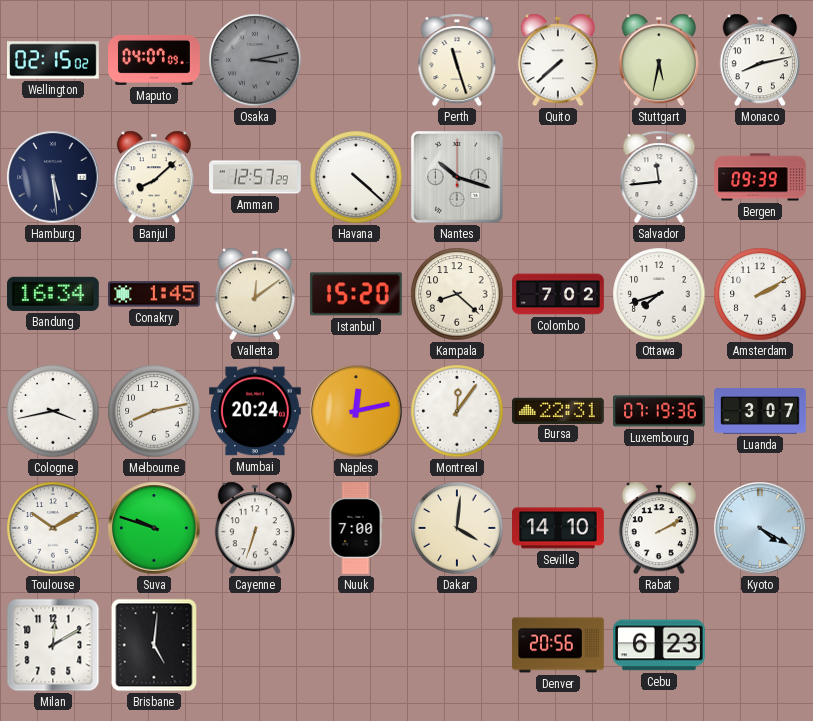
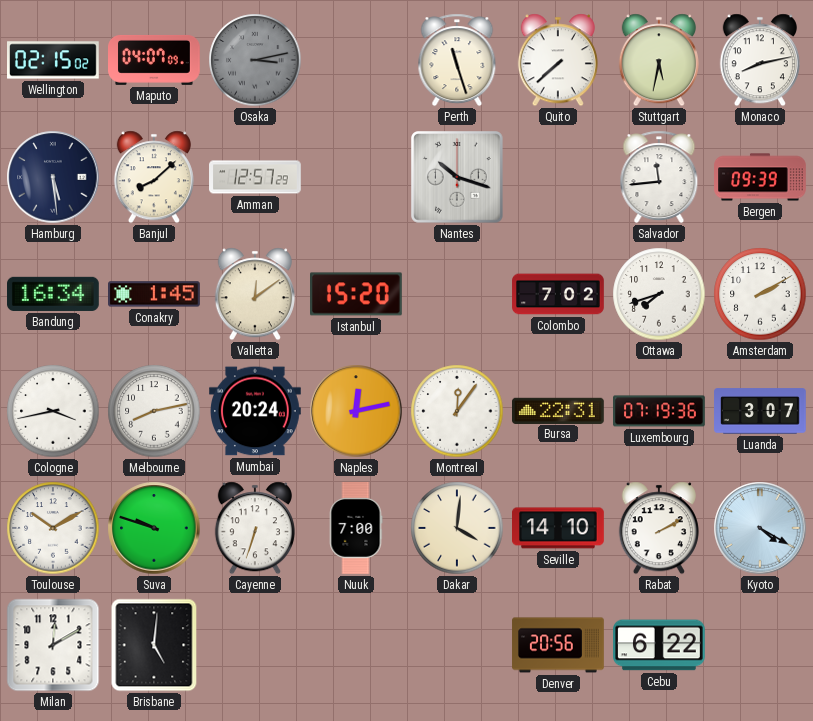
Havana: 4:22 -> none
Kampala: 8:22 -> none
Cebu: 6:23 -> 6:22
